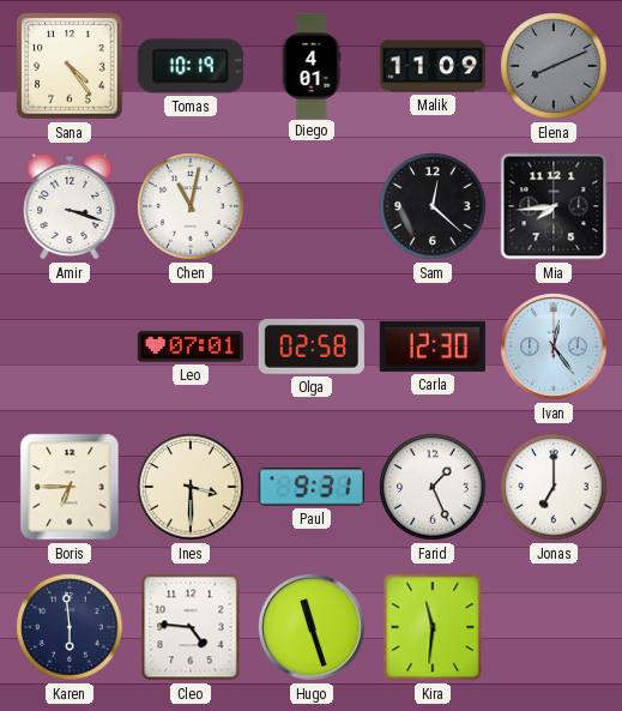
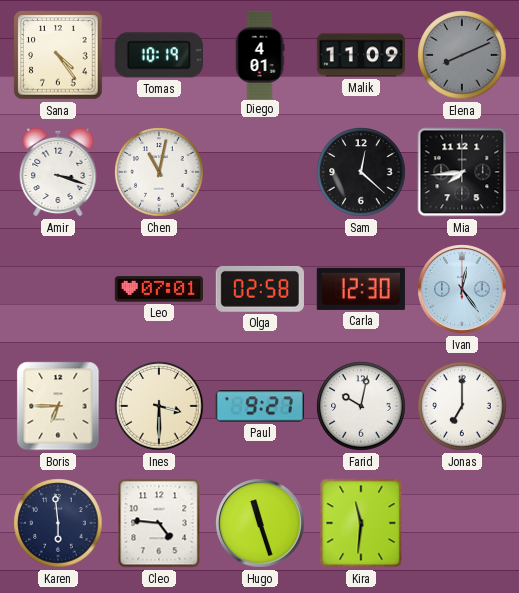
Paul: 9:31 -> 9:27
Farid: 1:26 -> 10:02
